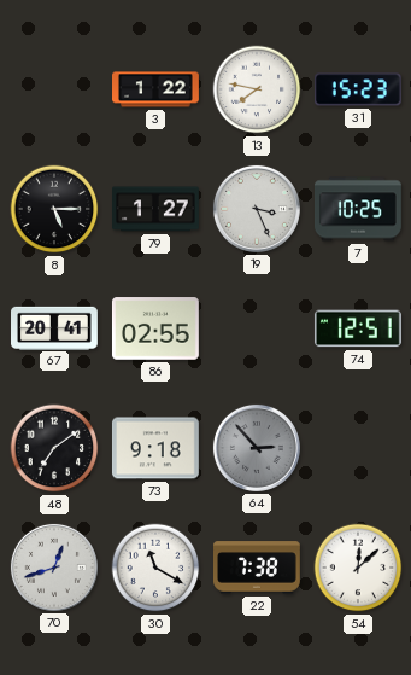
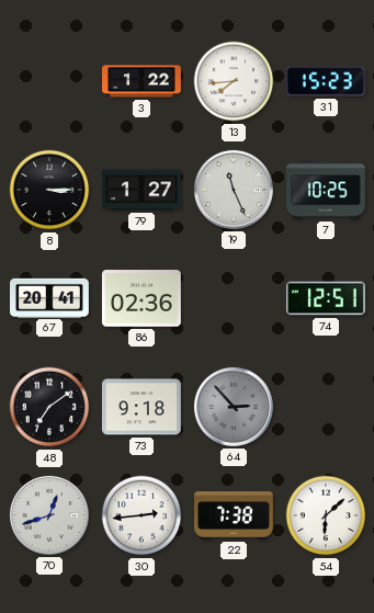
13: 7:47 -> 7:44
8: 5:15 -> 3:15
19: 3:26 -> 11:26
86: 02:55 -> 02:36
30: 11:20 -> 2:44
54: 12:08 -> 6:08
